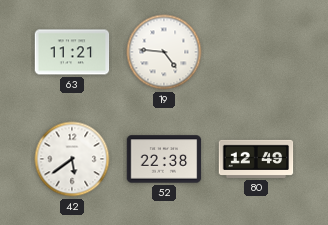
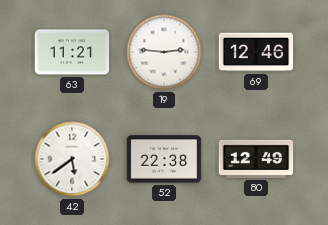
19: 4:46 -> 2:46
69: none -> 12:46
